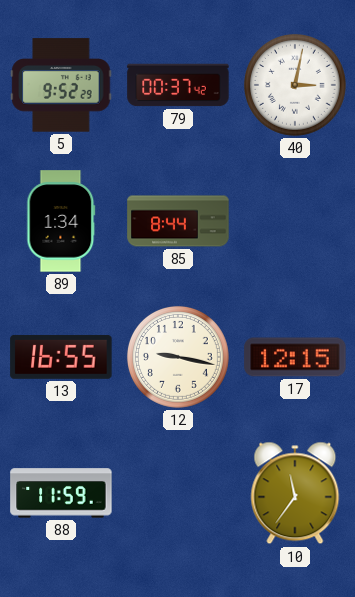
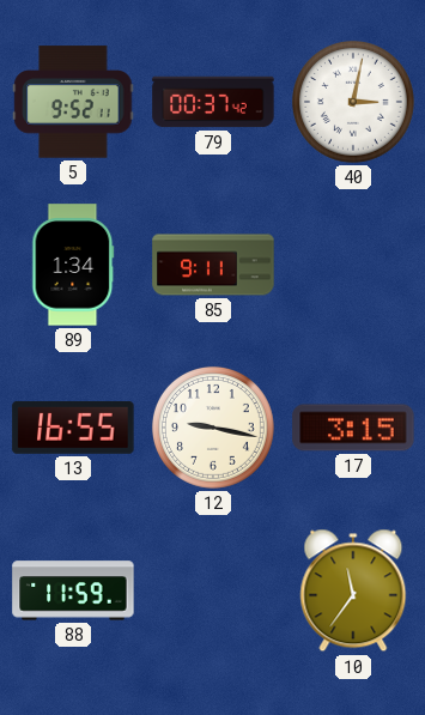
5: 9:52:29 -> 9:52:11
85: 8:44 -> 9:11
17: 12:15 -> 3:15
